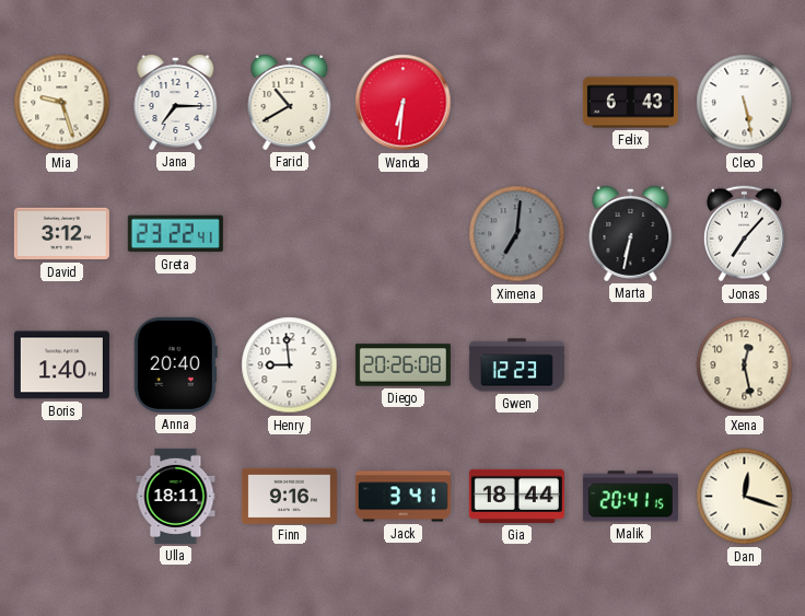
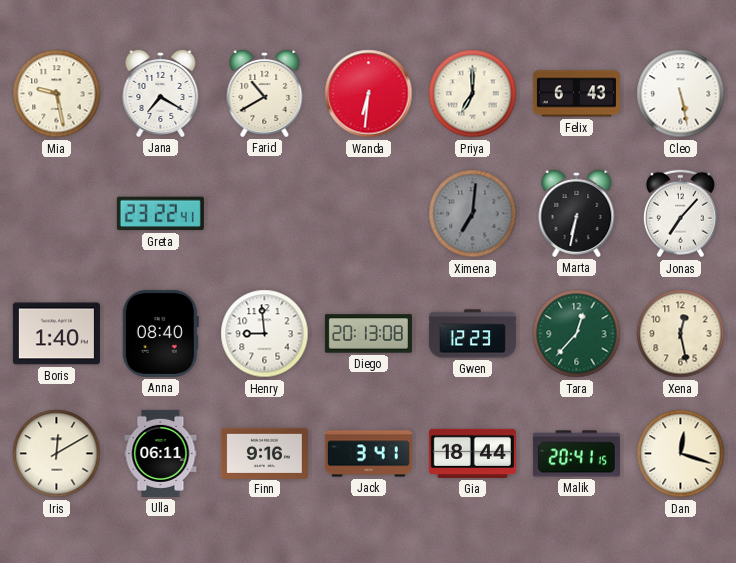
Mia: 9:27 -> 9:28
Jana: 7:15 -> 7:20
Priya: none -> 7:00
David: 3:12 -> none
Anna: 20:40 -> 08:40
Diego: 20:26 -> 20:13
Tara: none -> 12:37
Iris: none -> 12:10
Ulla: 18:11 -> 06:11
